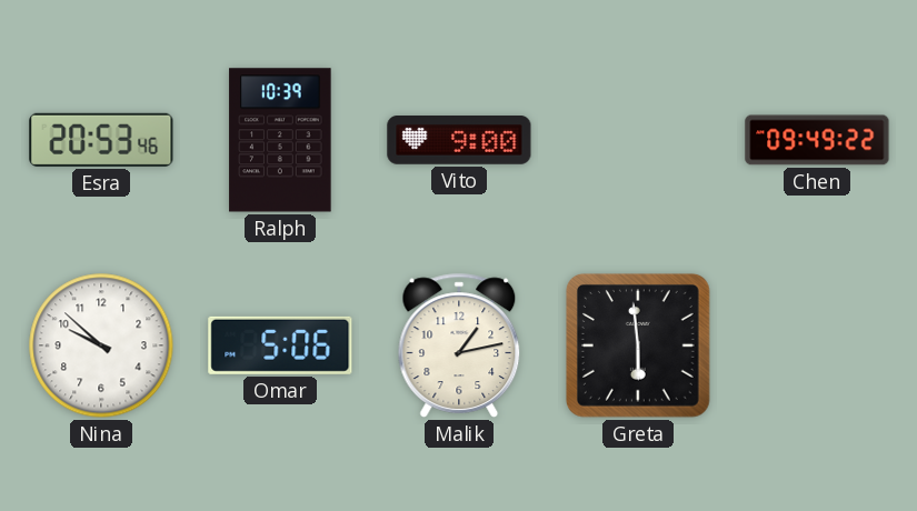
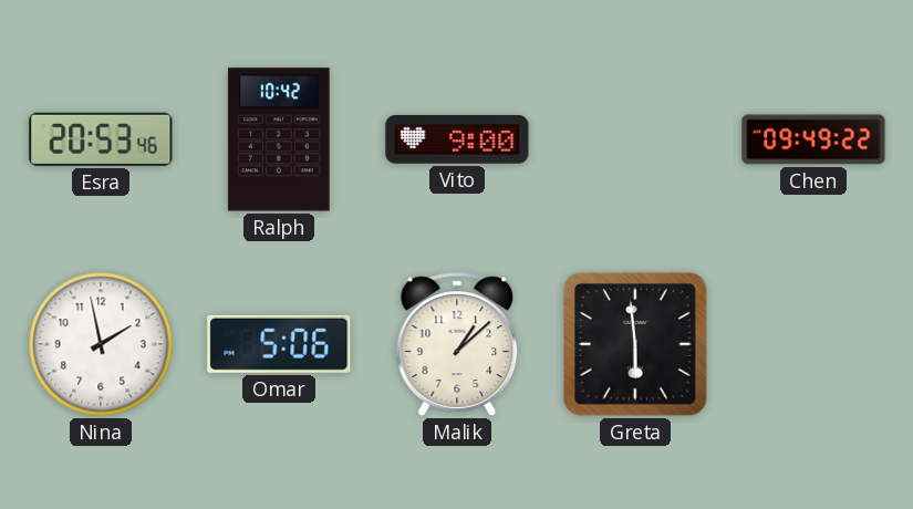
Ralph: 10:39 -> 10:42
Nina: 9:52 -> 1:58
Malik: 1:13 -> 1:08
